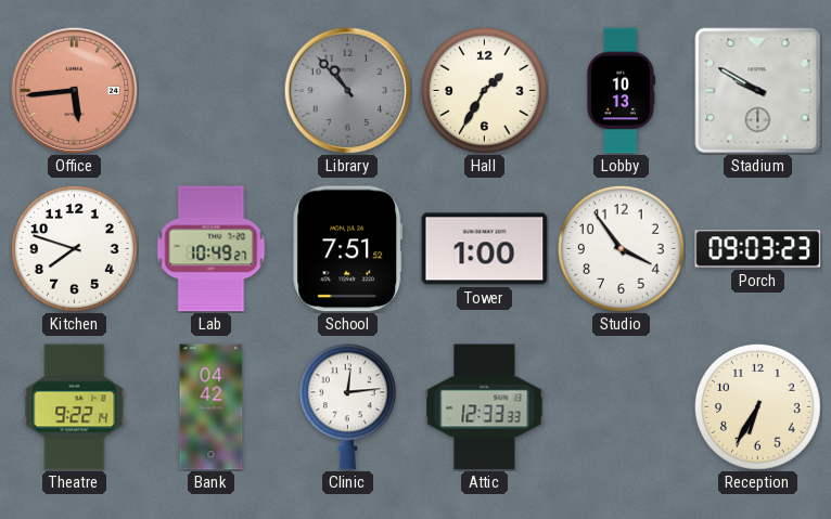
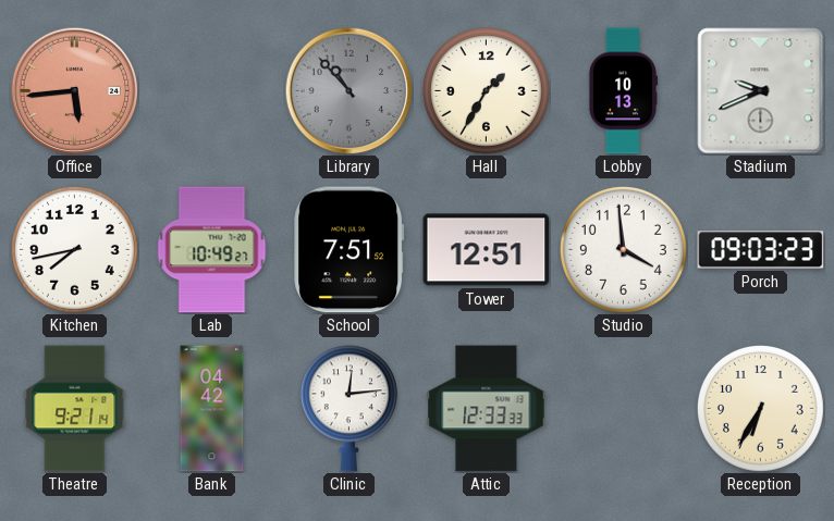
Stadium: 9:50 -> 9:41
Kitchen: 7:48 -> 7:43
Tower: 1:00 -> 12:51
Studio: 3:54 -> 3:59
Theatre: 9:22 -> 9:21
